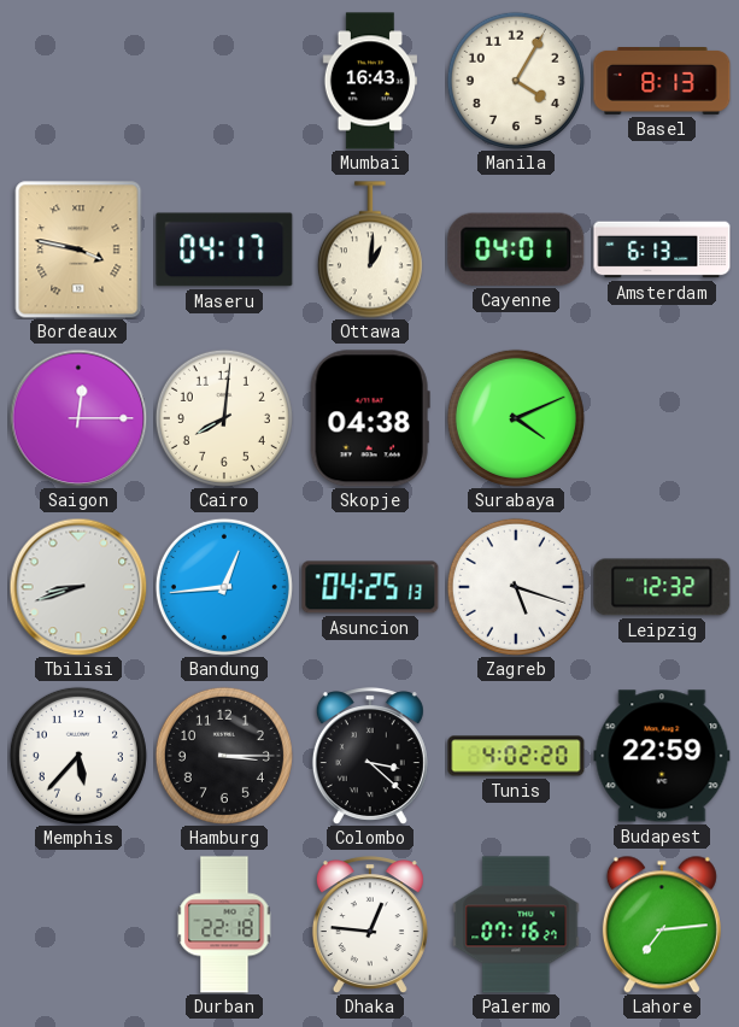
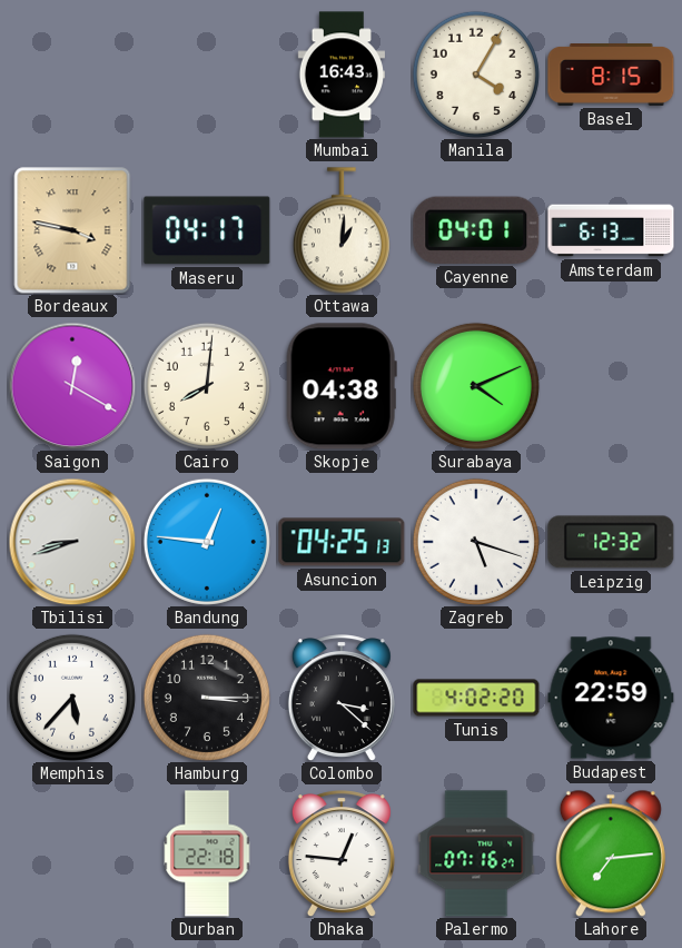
Basel: 8:13 -> 8:15
Saigon: 12:15 -> 12:20
Bandung: 12:44 -> 12:46
